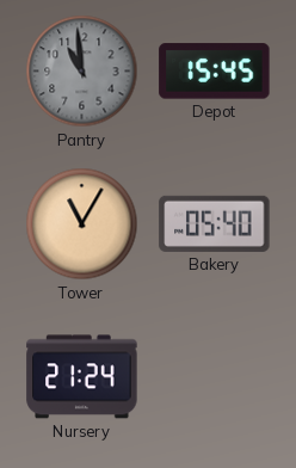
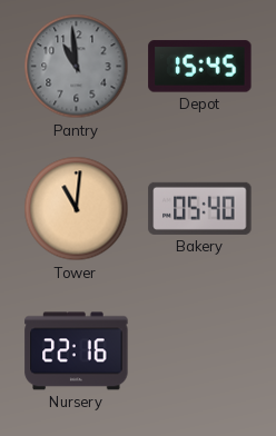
Tower: 11:05 -> 11:01
Nursery: 21:24 -> 22:16
